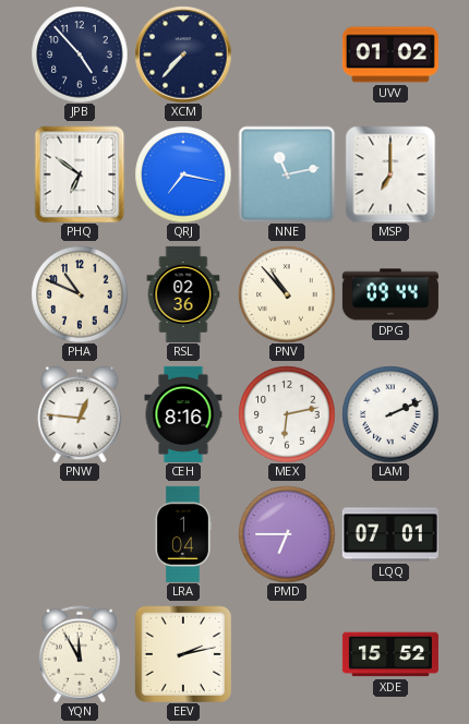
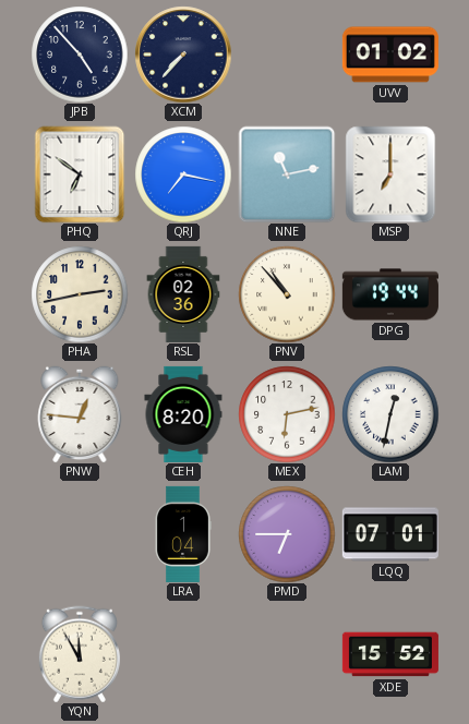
PHA: 10:49 -> 2:43
DPG: 09:44 -> 19:44
CEH: 8:16 -> 8:20
LAM: 2:11 -> 12:32
EEV: 2:13 -> none
